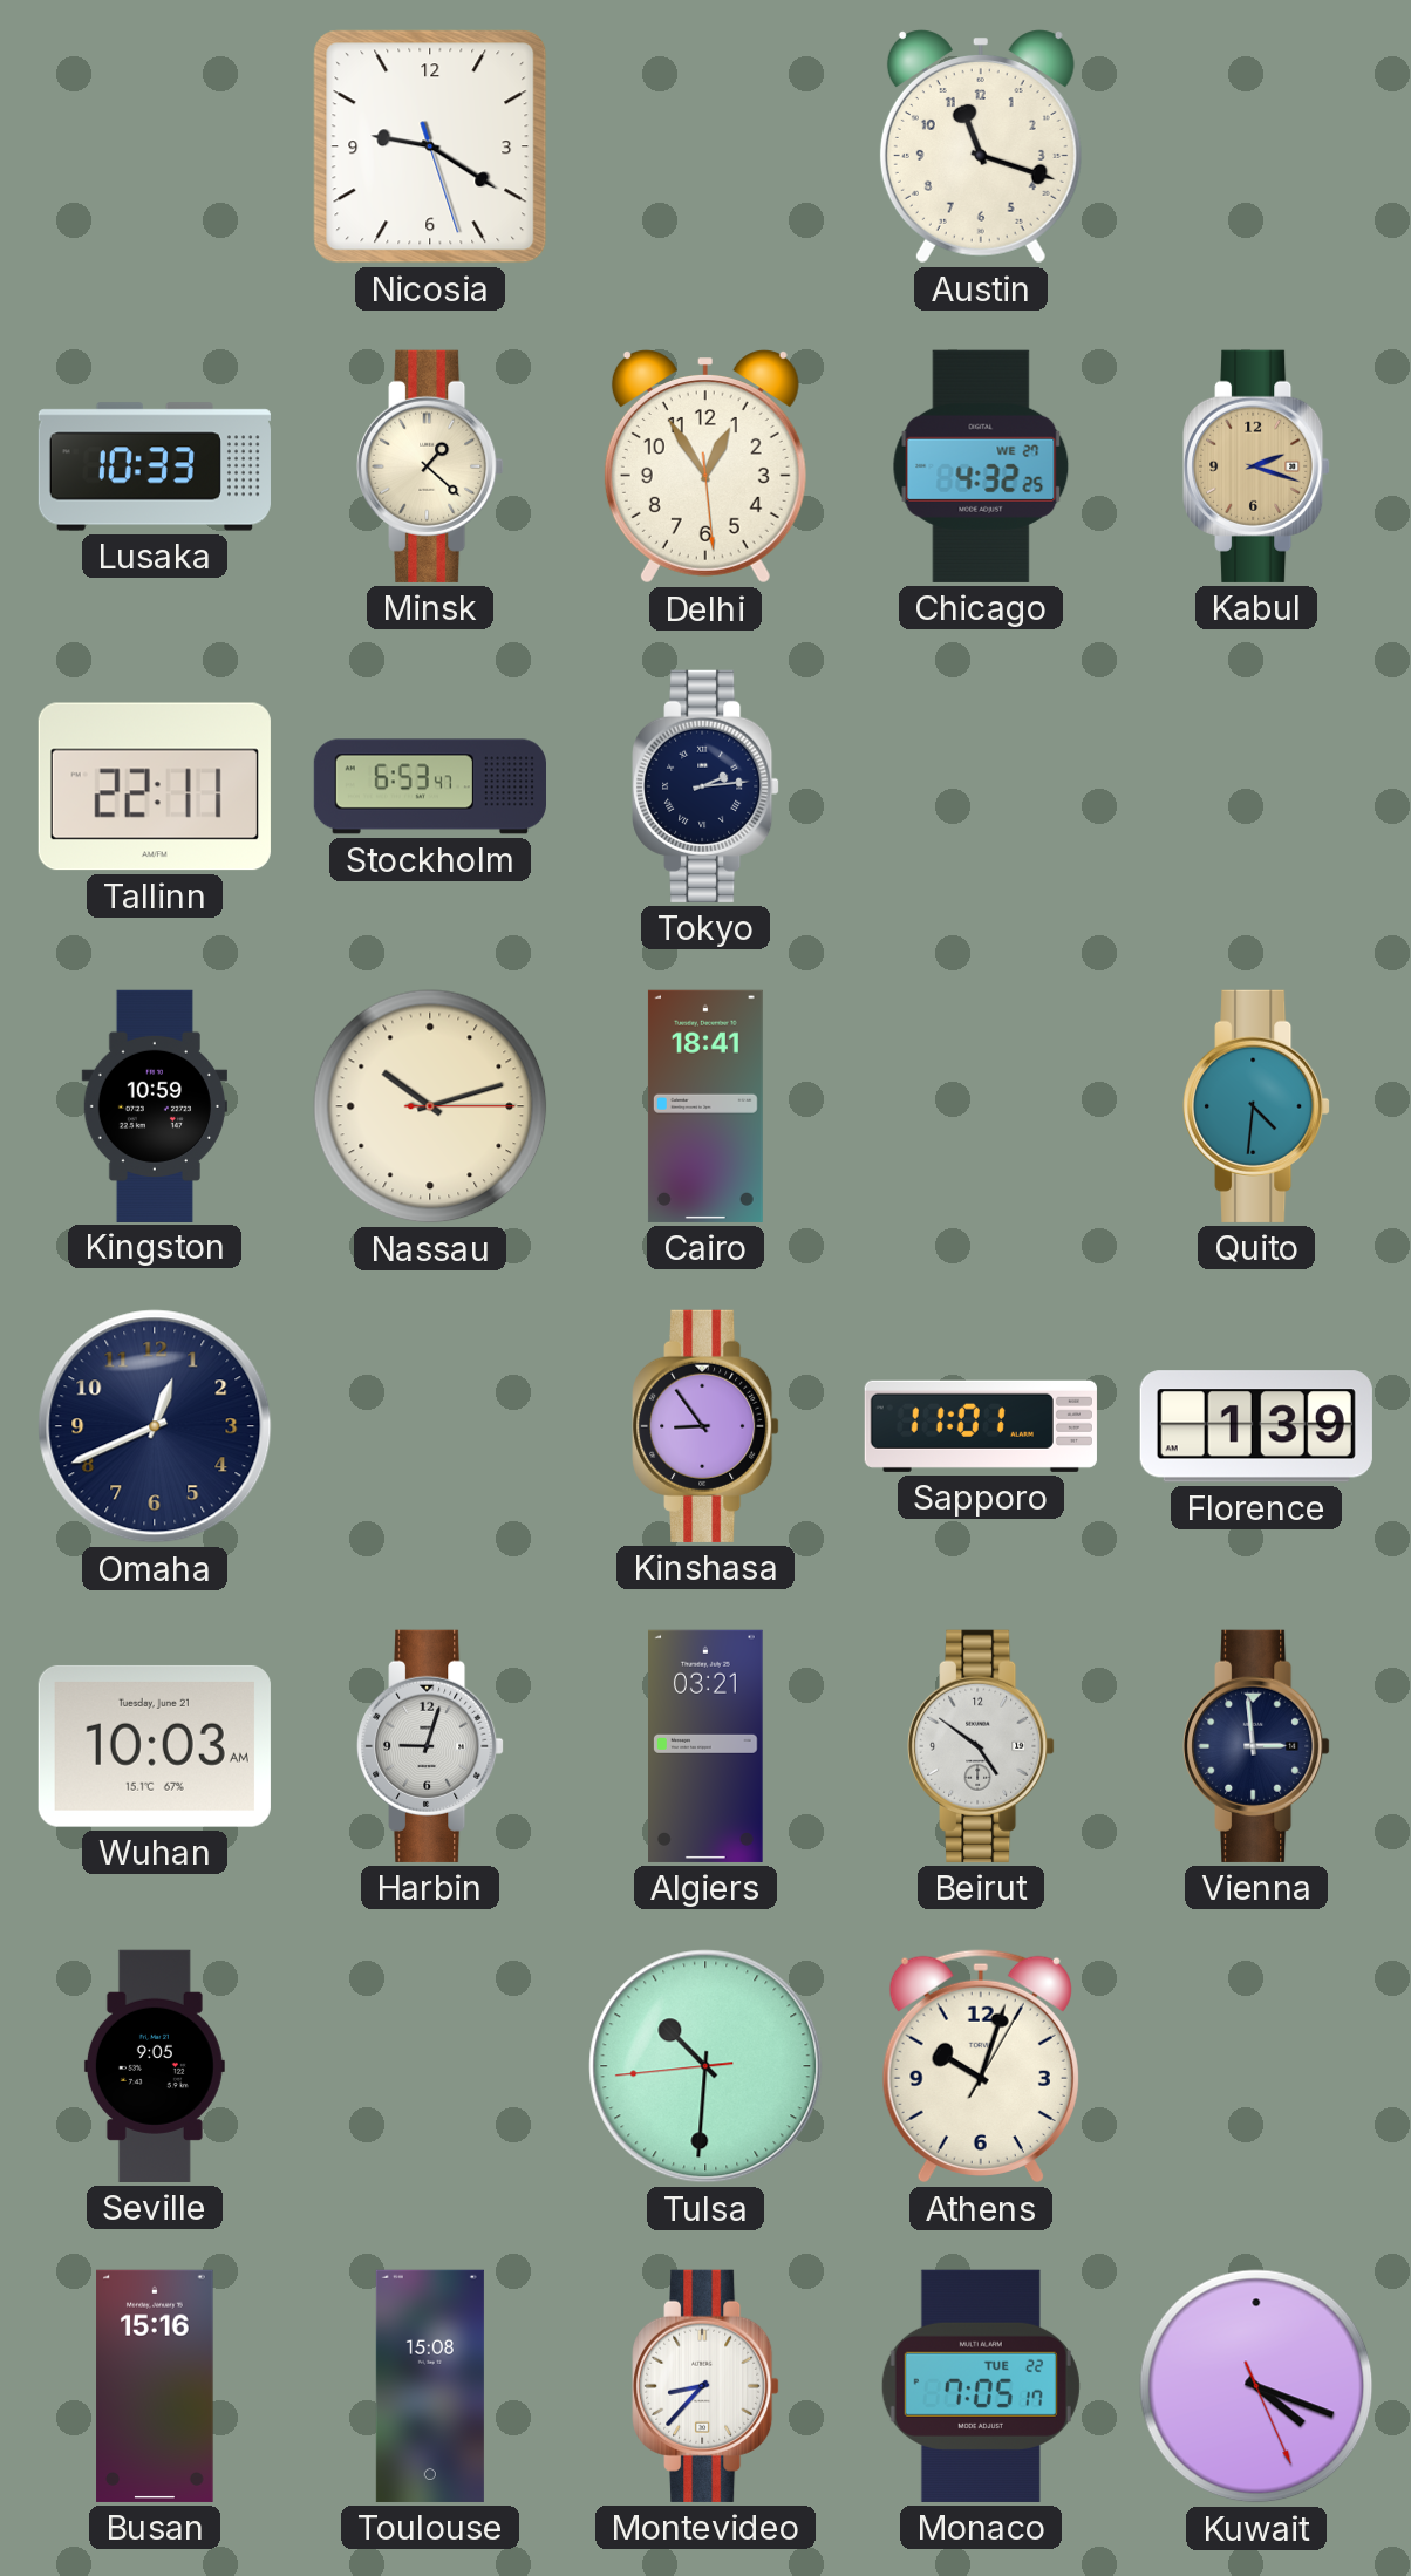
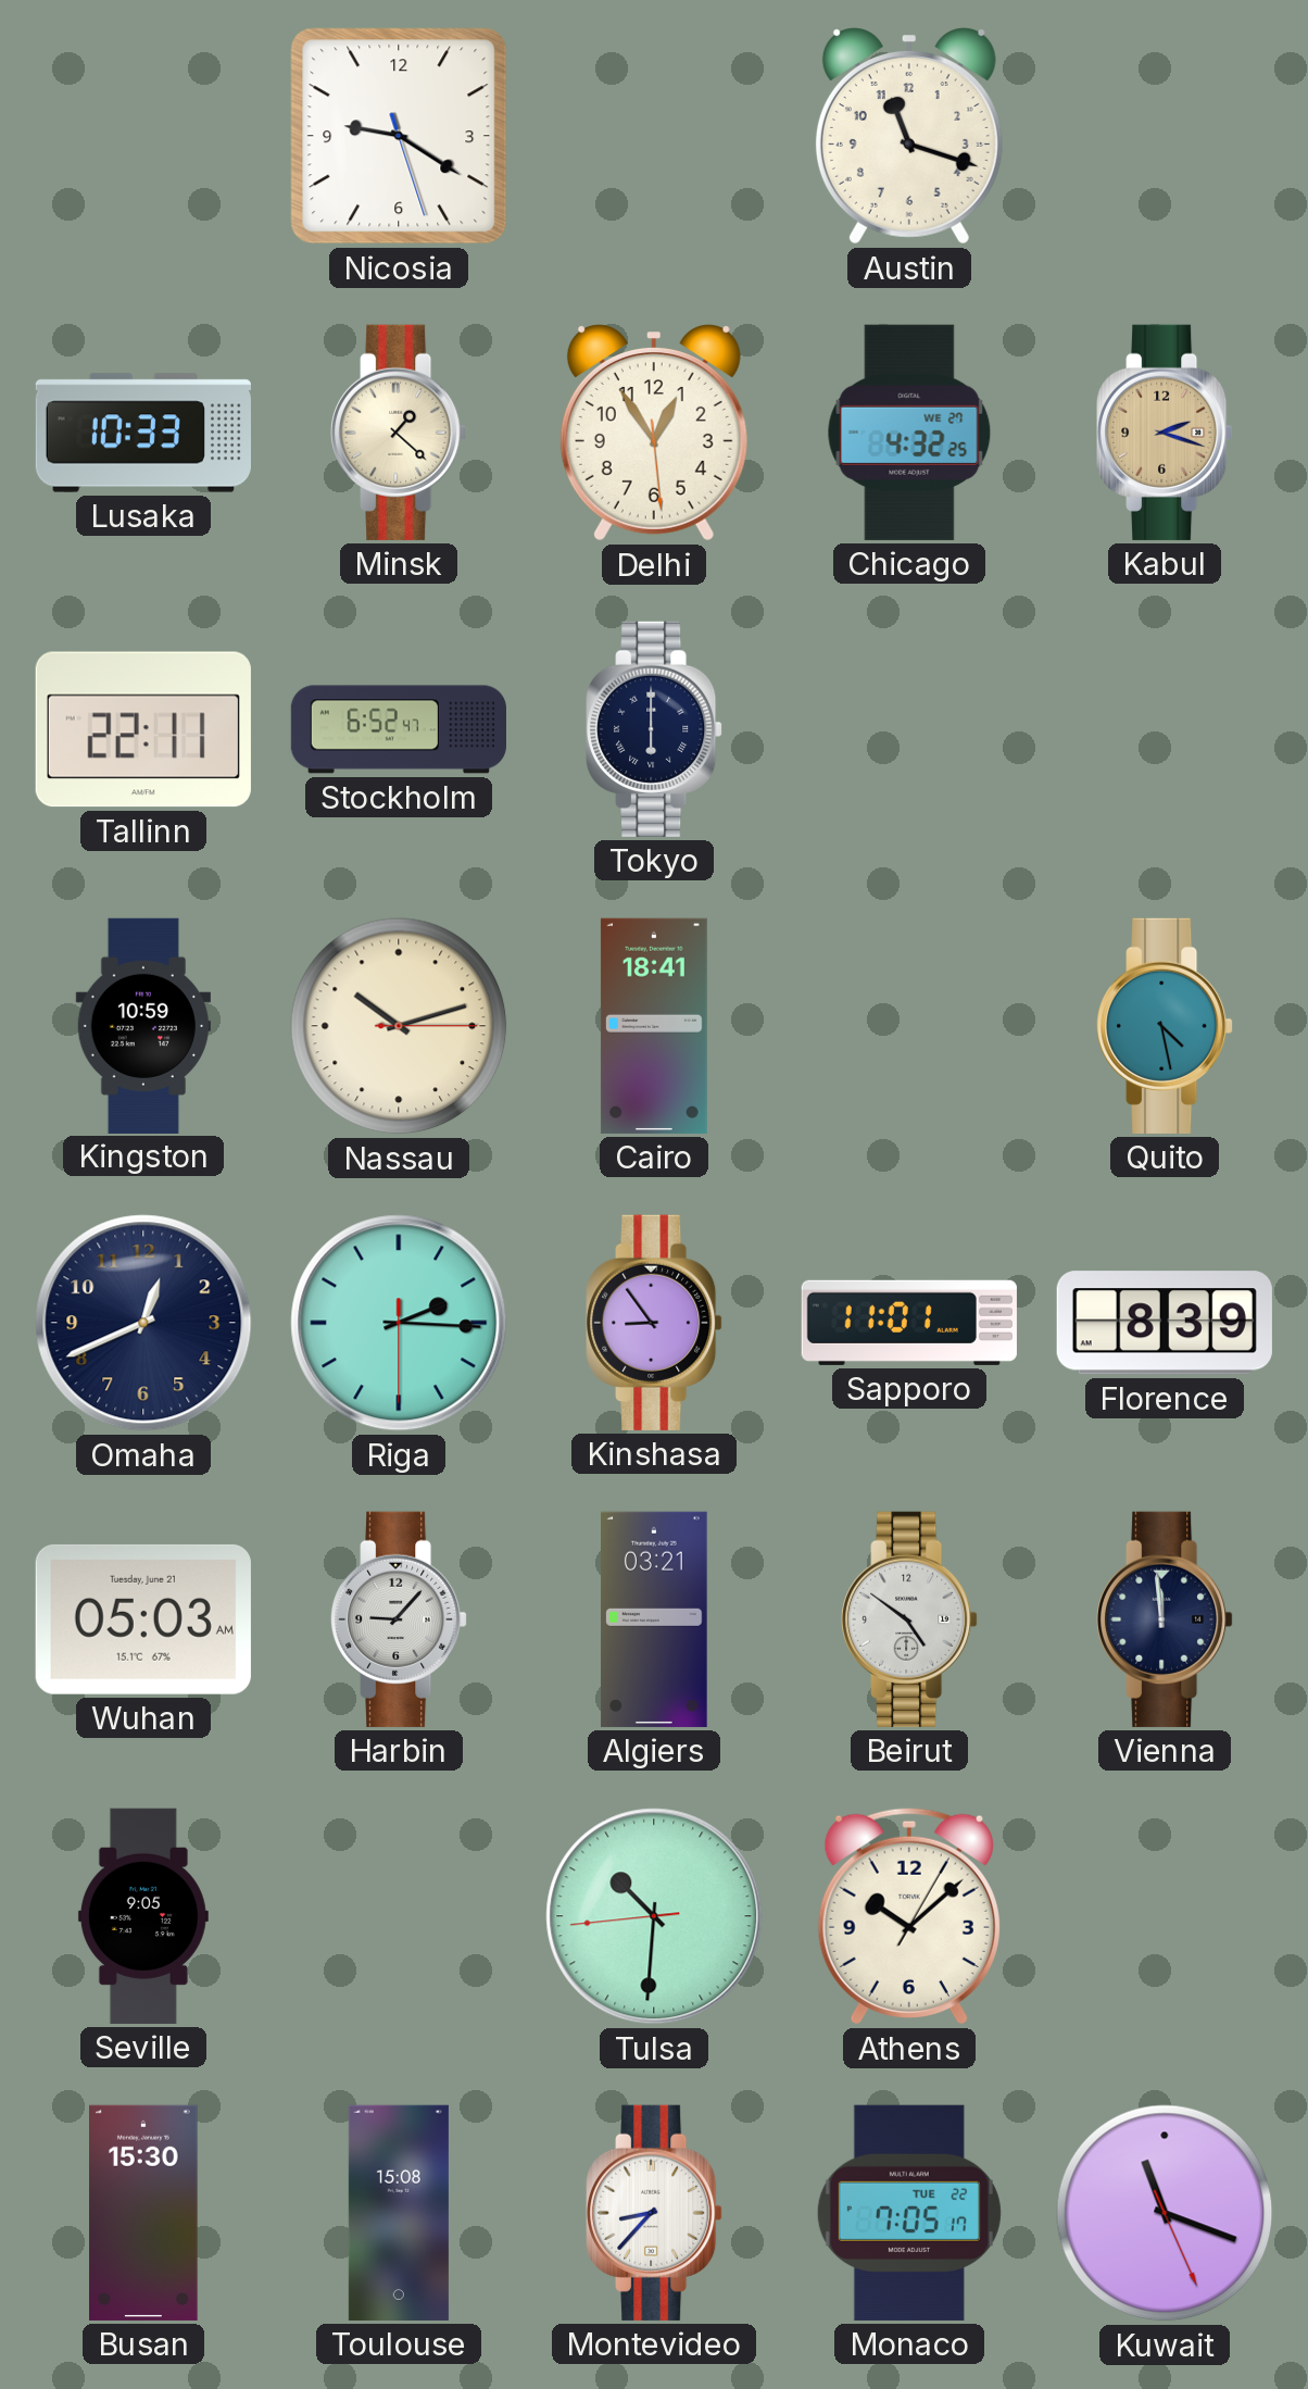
Stockholm: 6:53 -> 6:52
Tokyo: 2:14 -> 6:00
Quito: 4:31 -> 4:28
Riga: none -> 2:15
Florence: 1:39 -> 8:39
Wuhan: 10:03 -> 05:03
Harbin: 9:03 -> 9:07
Vienna: 2:59 -> 11:59
Athens: 10:03 -> 10:08
Busan: 15:16 -> 15:30
Kuwait: 4:18 -> 11:18
